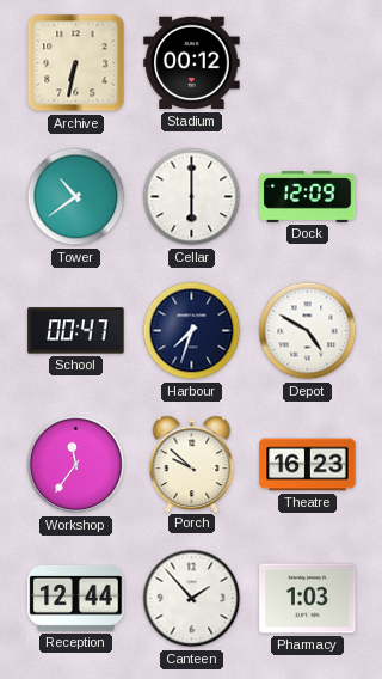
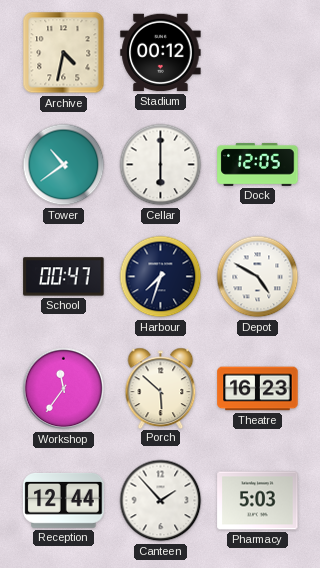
Archive: 6:32 -> 4:32
Dock: 12:09 -> 12:05
Porch: 9:52 -> 5:52
Pharmacy: 1:03 -> 5:03
